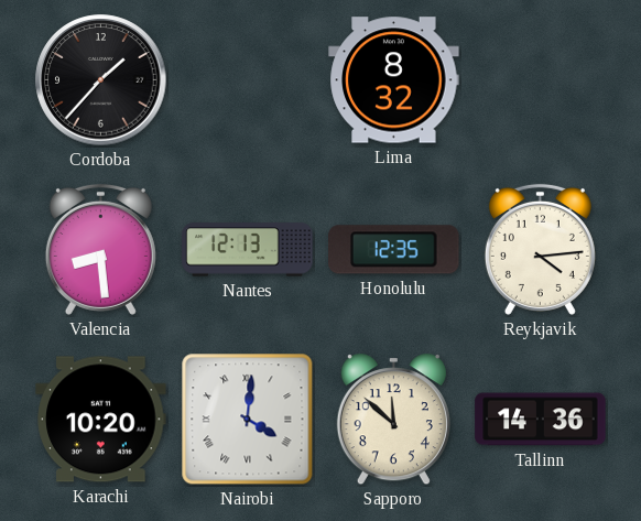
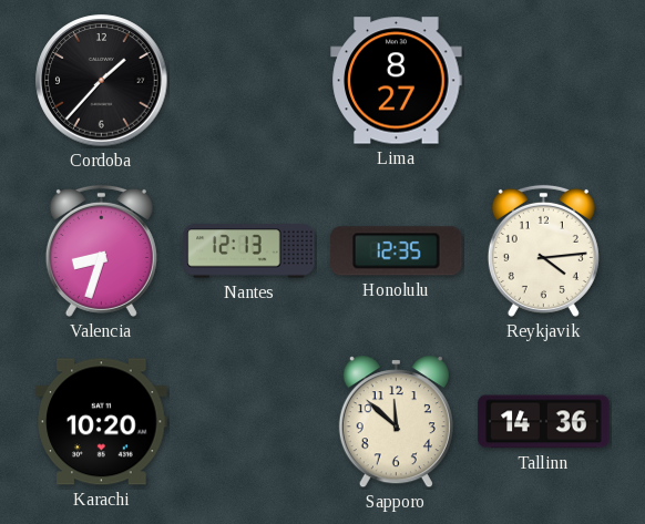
Lima: 8:32 -> 8:27
Valencia: 8:29 -> 8:33
Nairobi: 4:01 -> none
